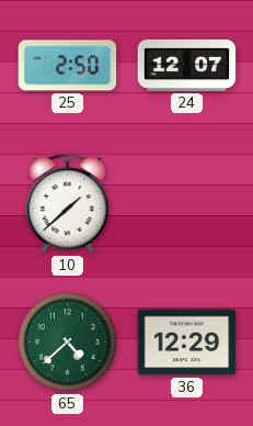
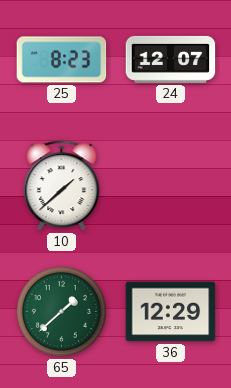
25: 2:50 -> 8:23
65: 4:38 -> 1:38
